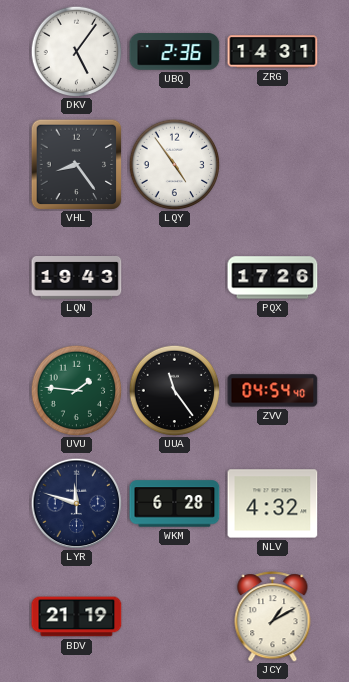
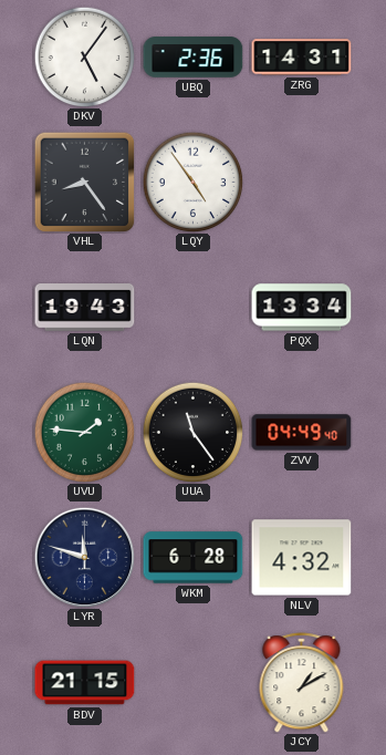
PQX: 17:26 -> 13:34
ZVV: 04:54 -> 04:49
BDV: 21:19 -> 21:15
